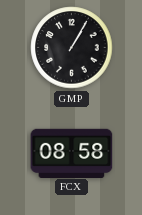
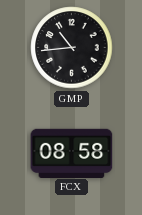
GMP: 1:05 -> 10:44
